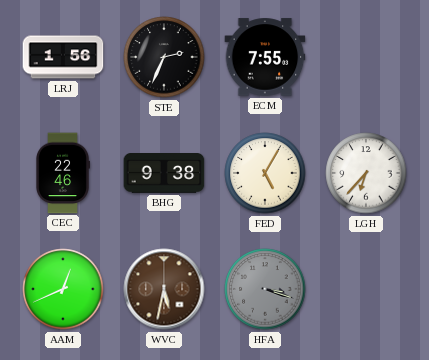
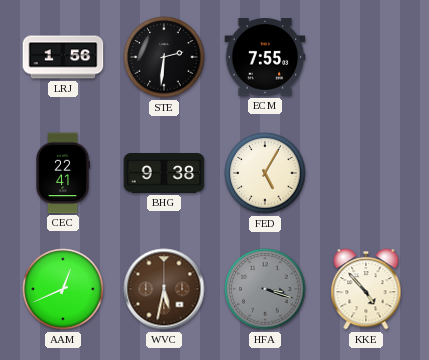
STE: 2:34 -> 2:31
CEC: 22:46 -> 22:41
LGH: 6:37 -> none
KKE: none -> 4:53
